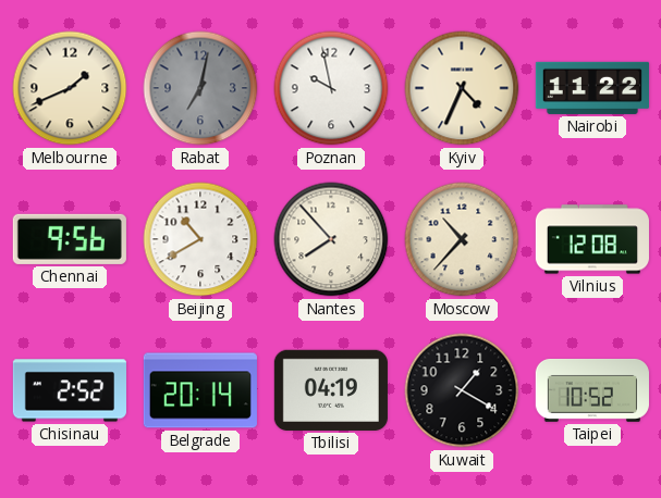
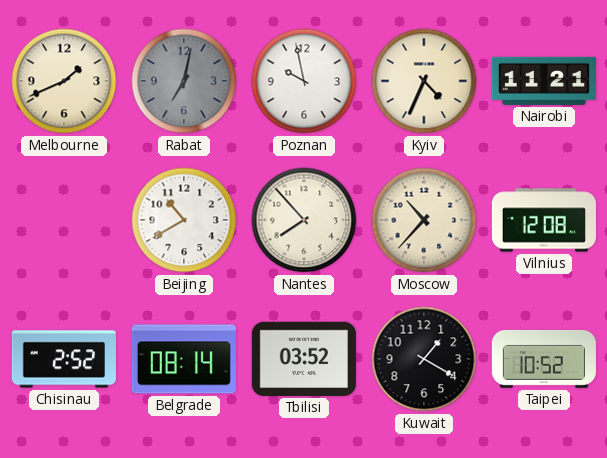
Nairobi: 11:22 -> 11:21
Chennai: 9:56 -> none
Belgrade: 20:14 -> 08:14
Tbilisi: 04:19 -> 03:52
